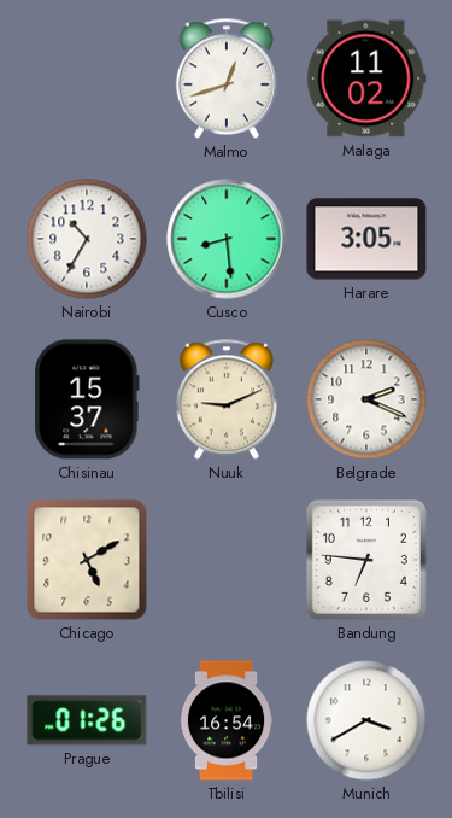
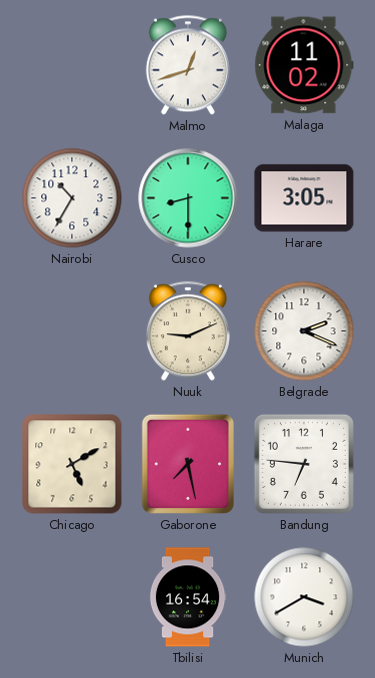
Cusco: 8:29 -> 8:30
Chisinau: 15:37 -> none
Gaborone: none -> 7:28
Prague: 01:26 -> none
